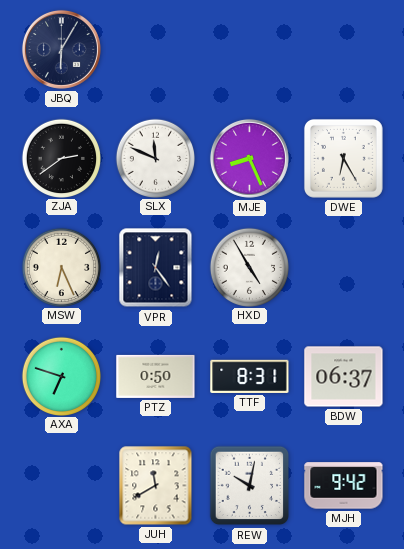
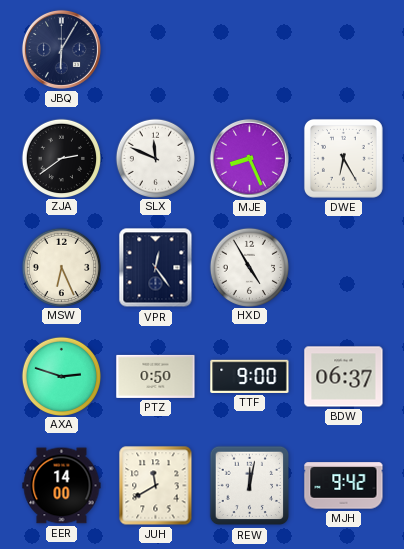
AXA: 6:48 -> 2:48
TTF: 8:31 -> 9:00
EER: none -> 14:00
REW: 10:02 -> 12:02
